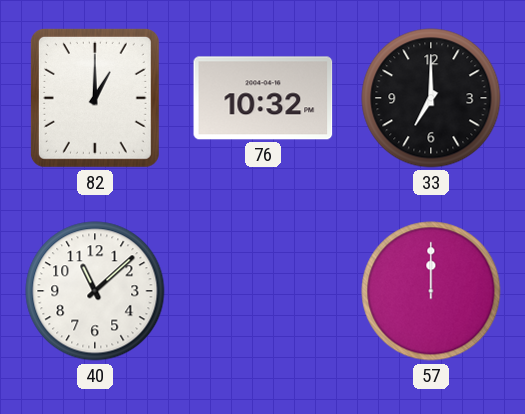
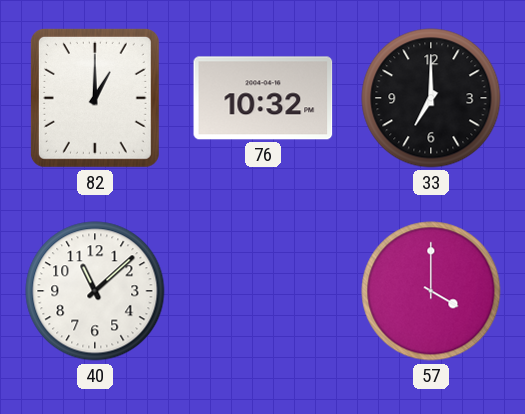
57: 12:00 -> 4:00
